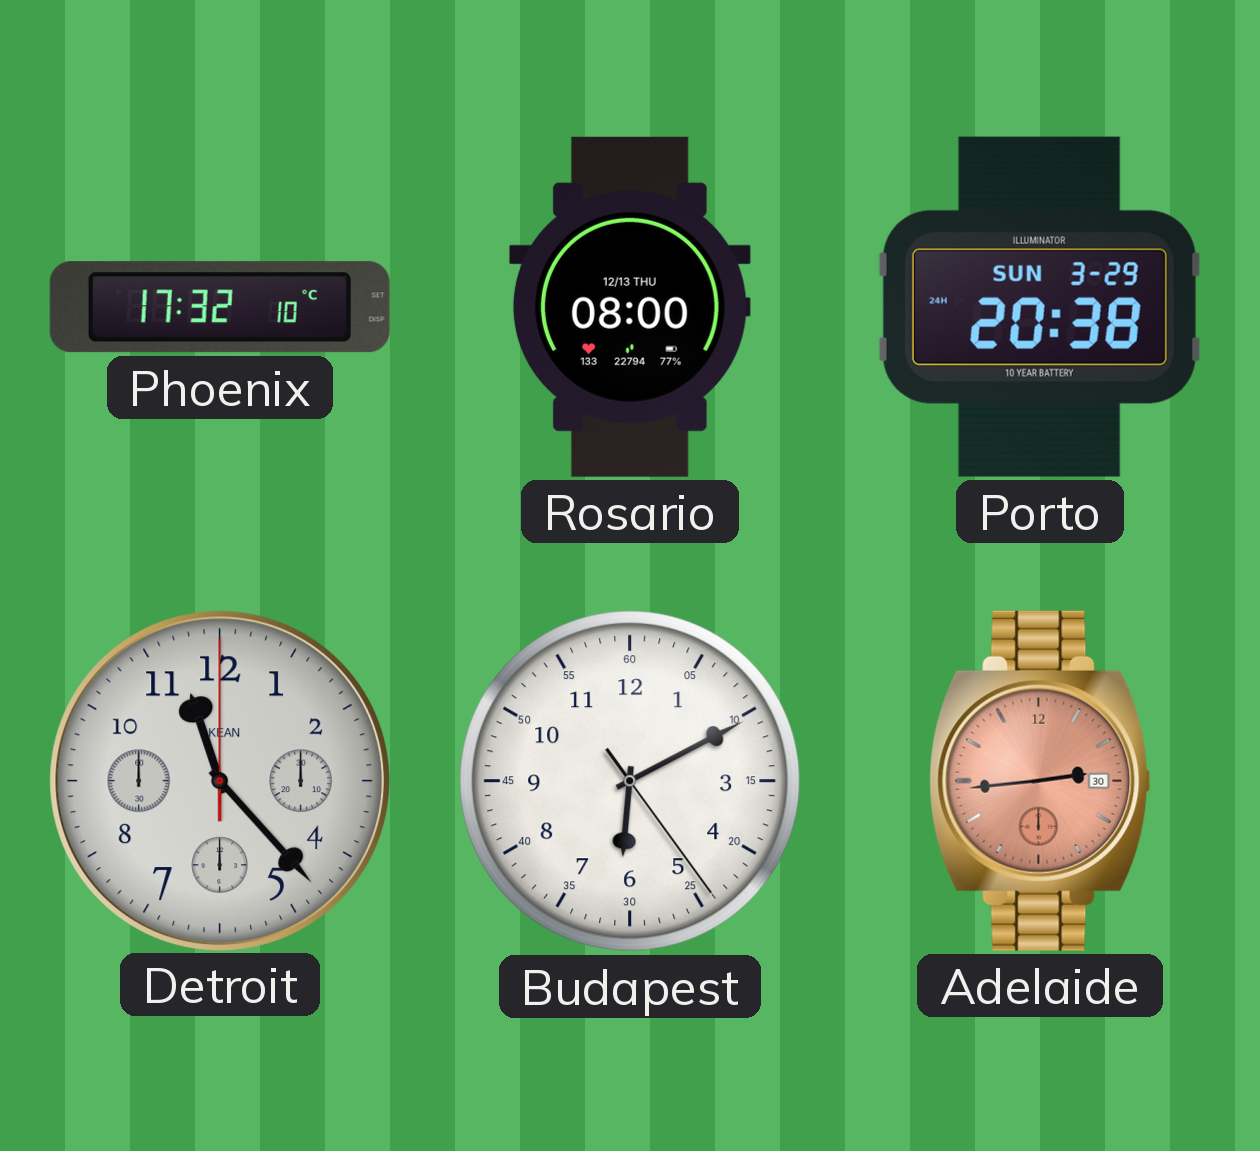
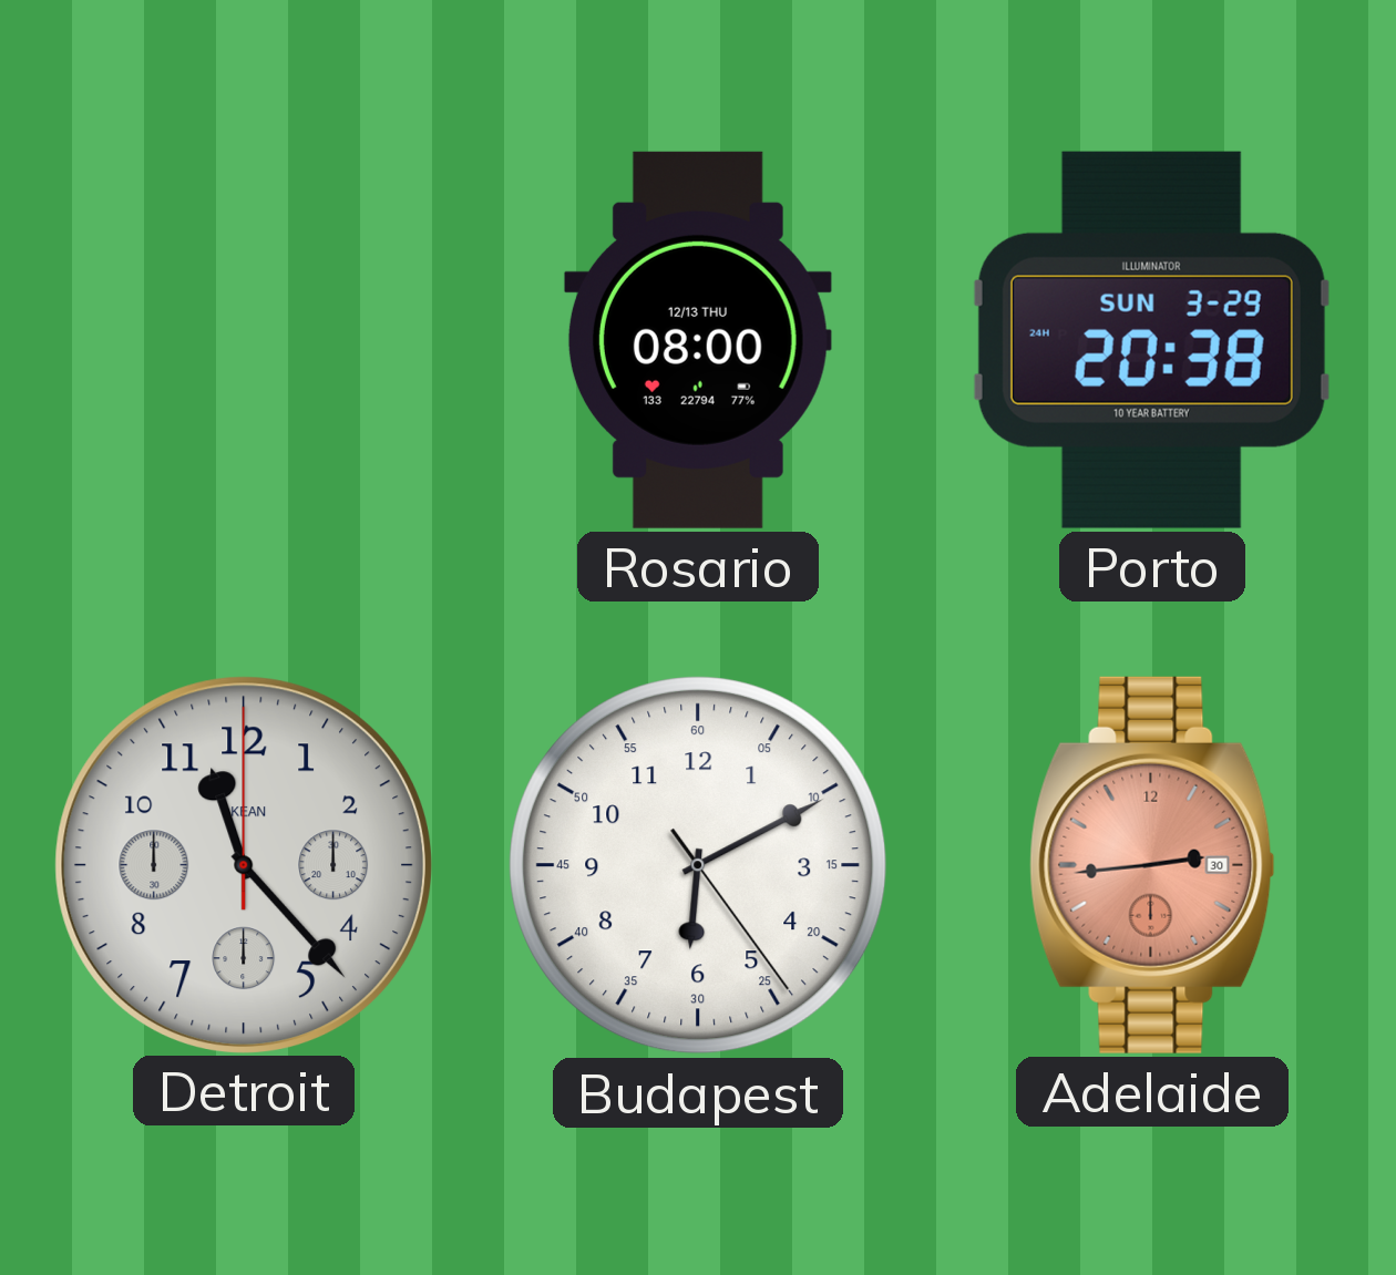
Phoenix: 17:32 -> none
